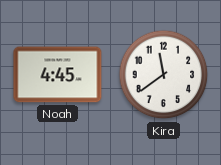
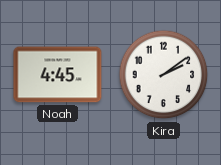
Kira: 11:39 -> 2:09
